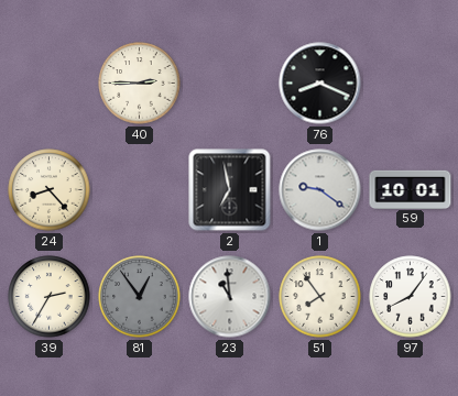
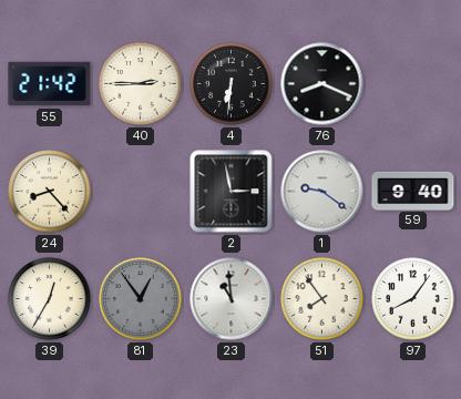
55: none -> 21:42
4: none -> 6:31
2: 6:58 -> 2:58
59: 10:01 -> 9:40
39: 2:35 -> 12:35
